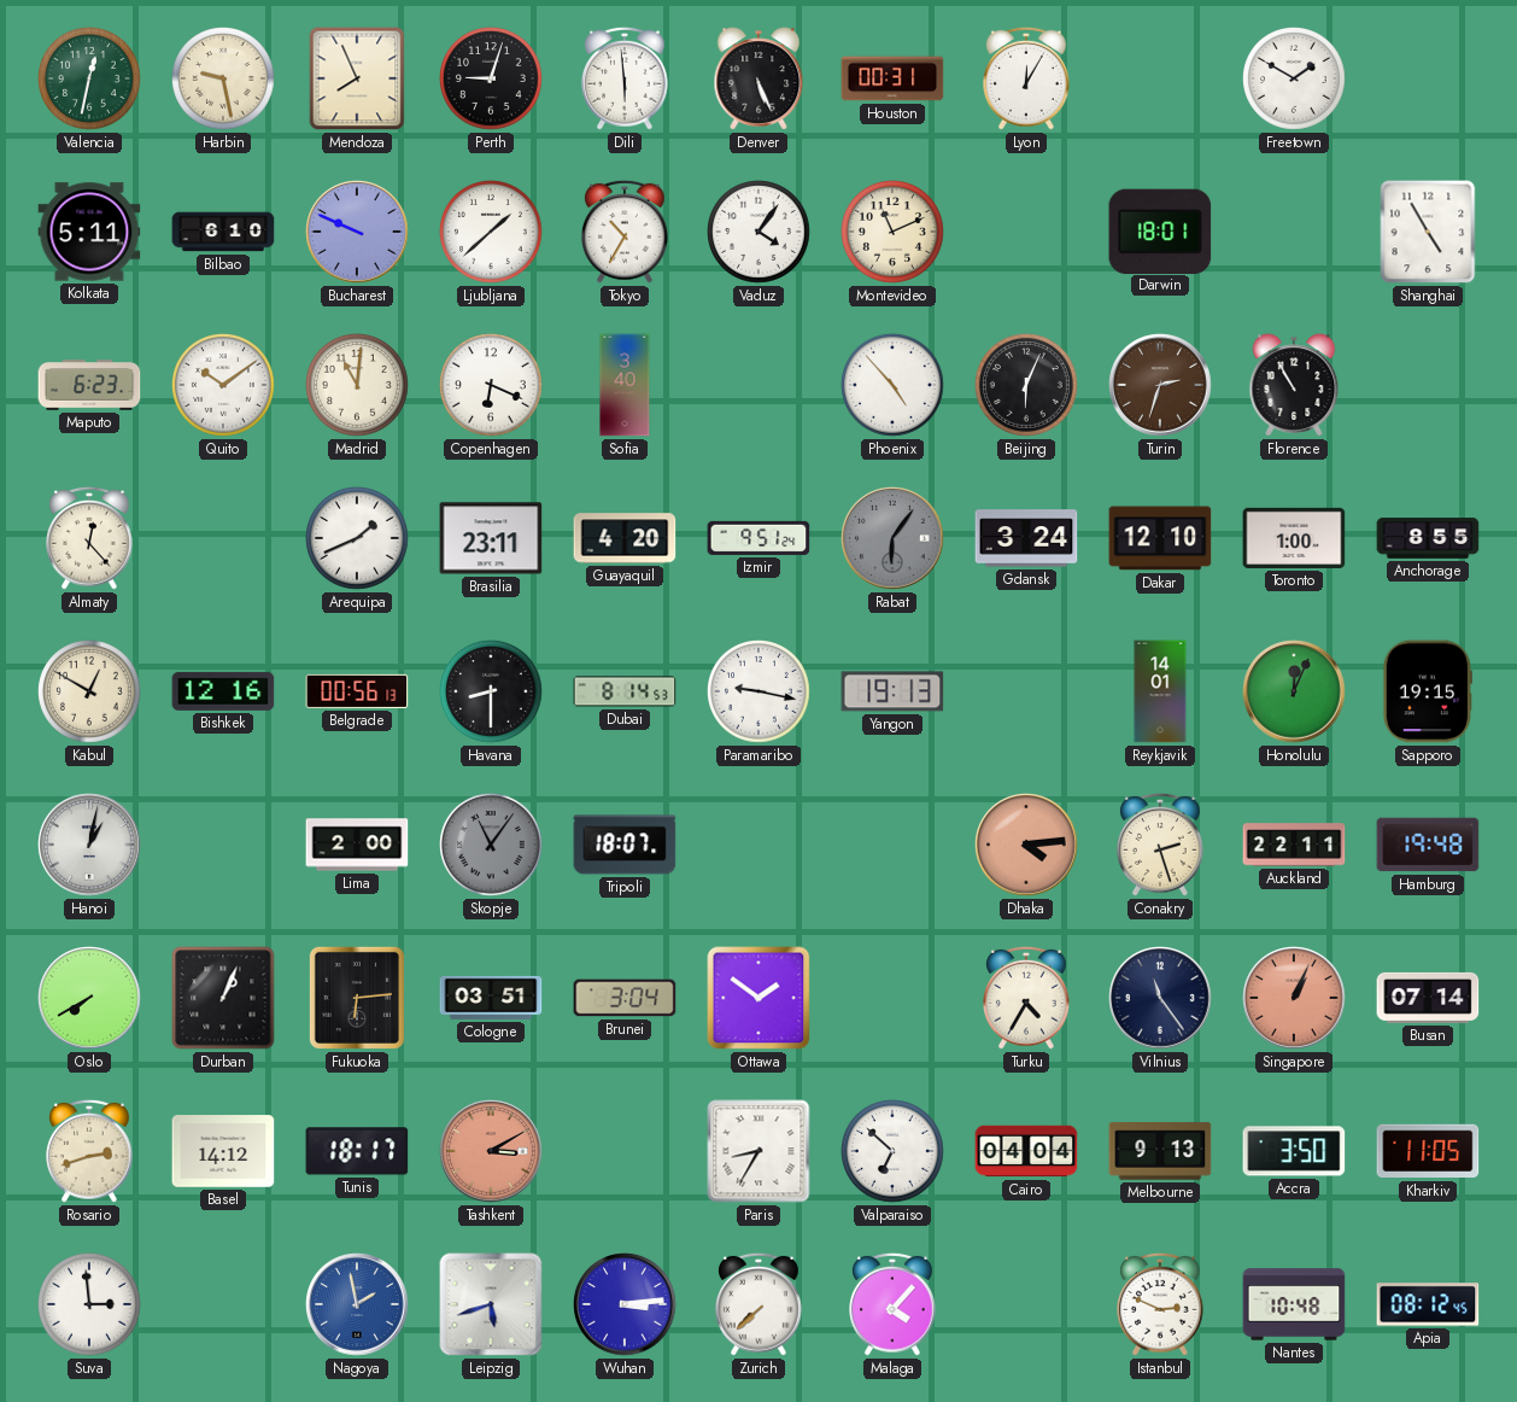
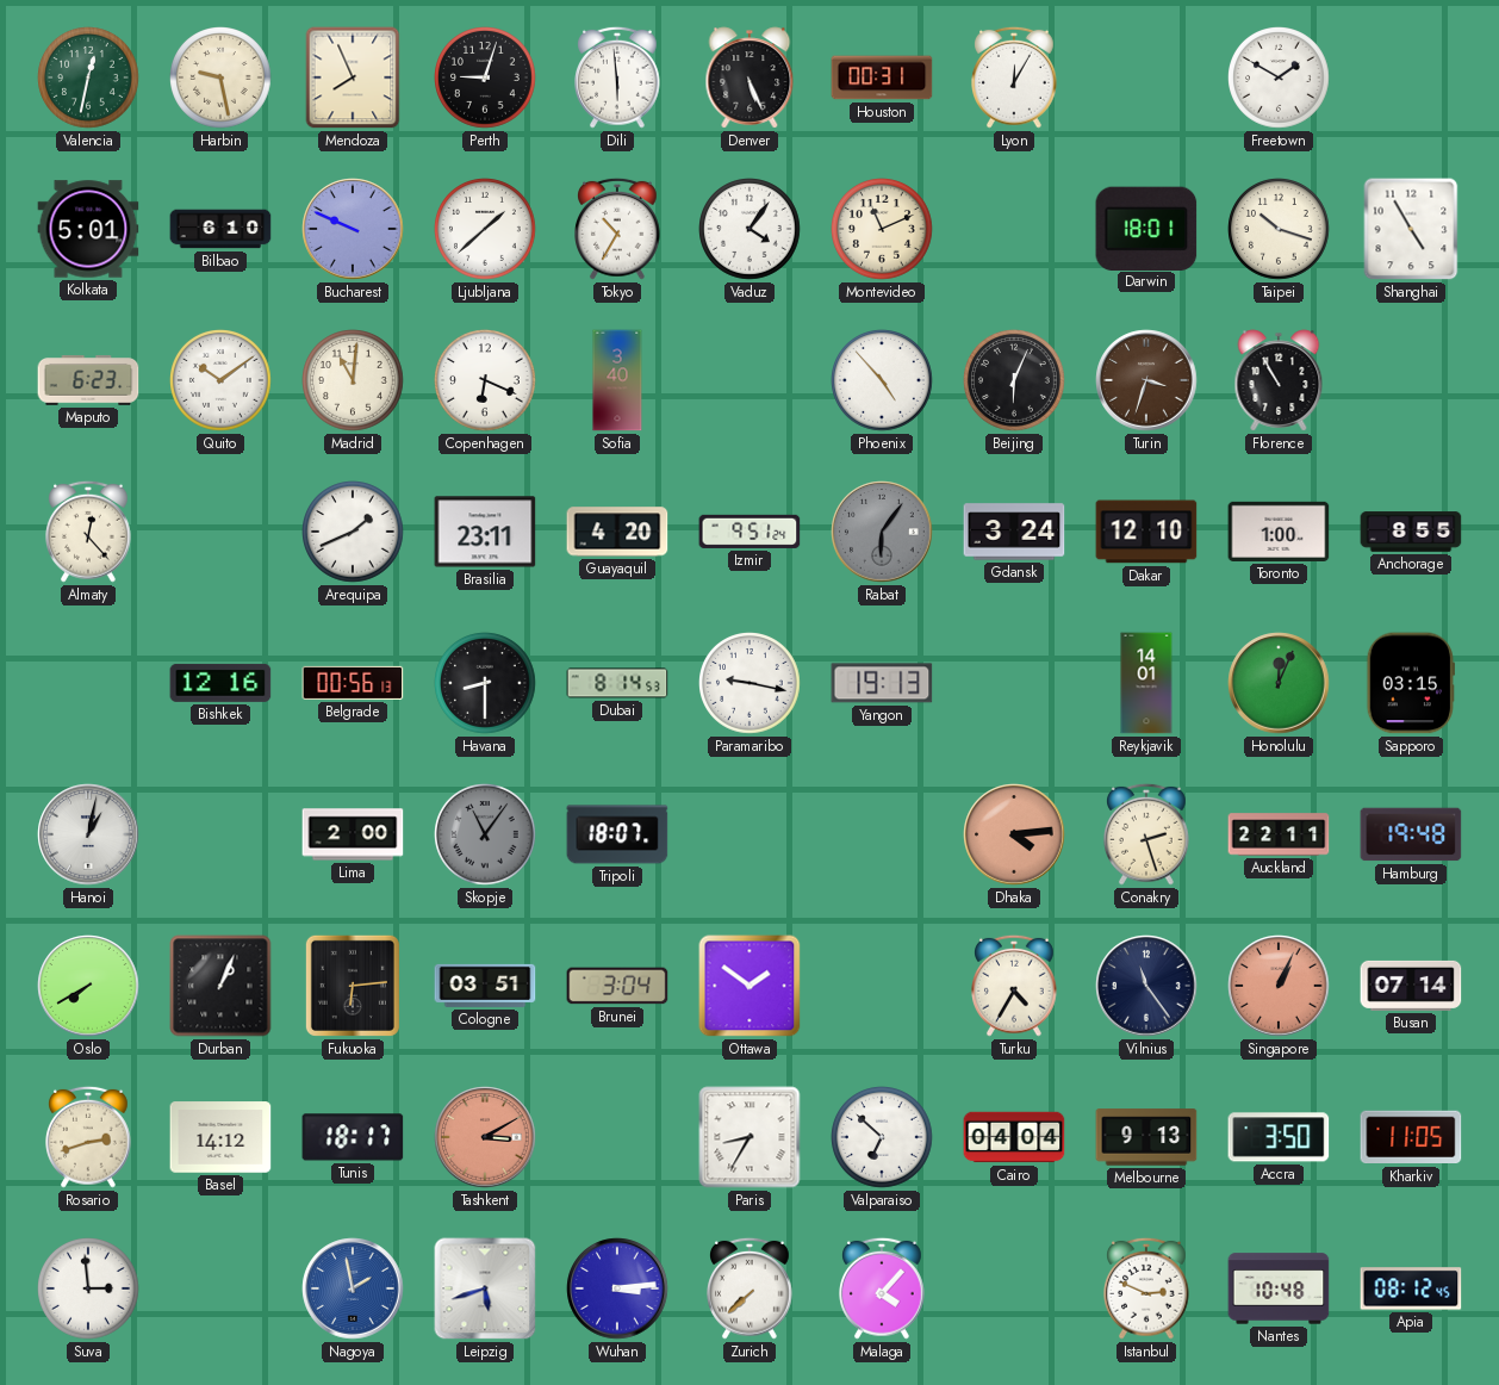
Kolkata: 5:11 -> 5:01
Taipei: none -> 10:18
Turin: 2:33 -> 3:33
Kabul: 12:50 -> none
Sapporo: 19:15 -> 03:15
